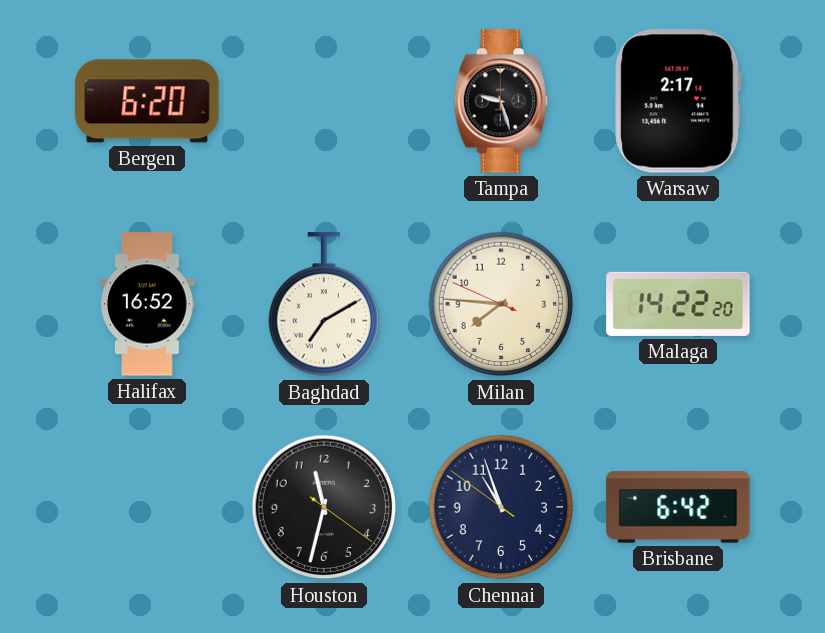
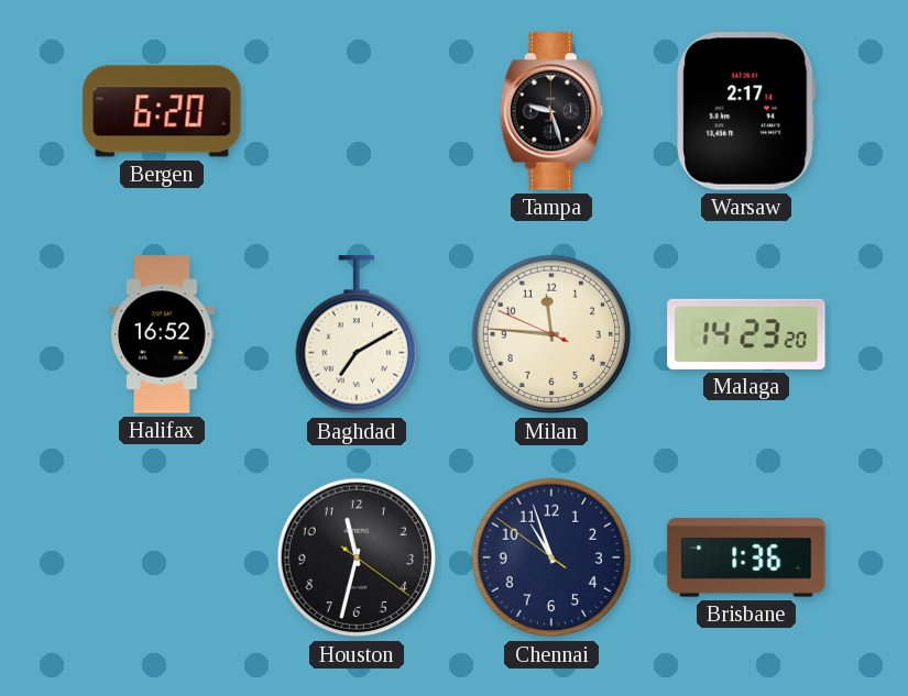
Milan: 7:45 -> 11:45
Malaga: 14:22 -> 14:23
Brisbane: 6:42 -> 1:36
